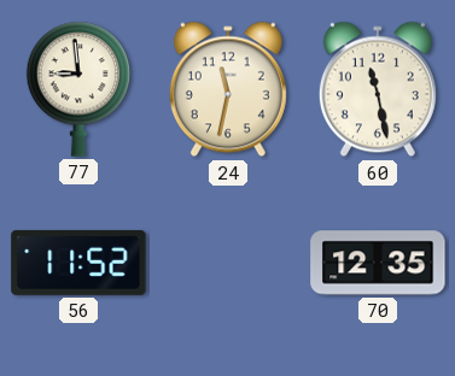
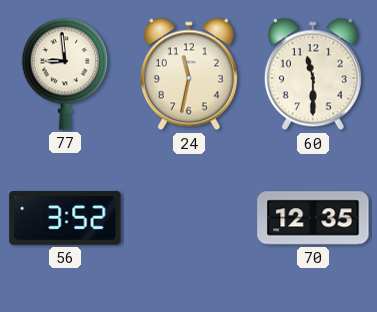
60: 11:28 -> 11:30
56: 11:52 -> 3:52
